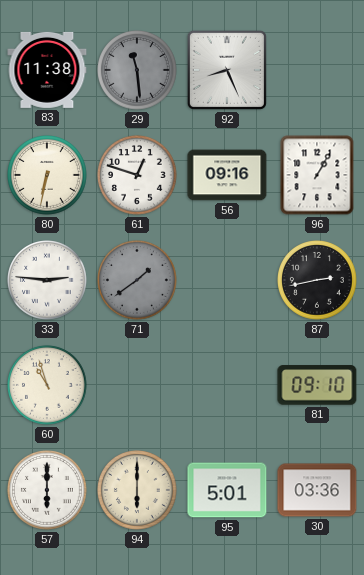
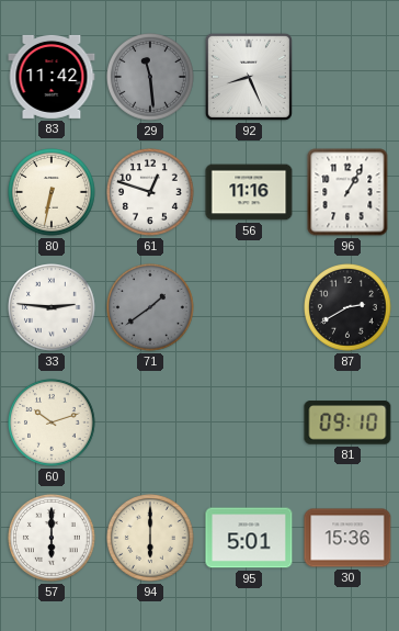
83: 11:38 -> 11:42
56: 09:16 -> 11:16
87: 2:43 -> 2:40
60: 10:57 -> 10:12
30: 03:36 -> 15:36
